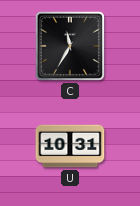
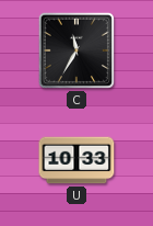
U: 10:31 -> 10:33
